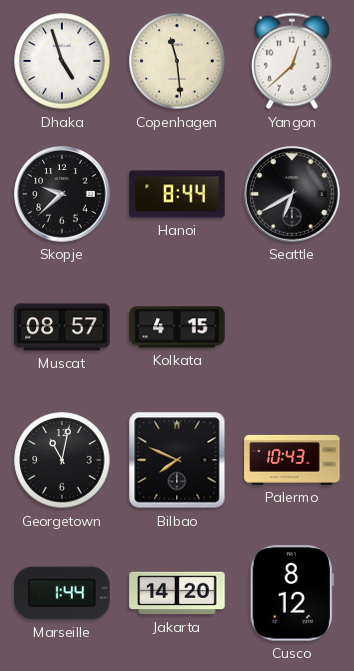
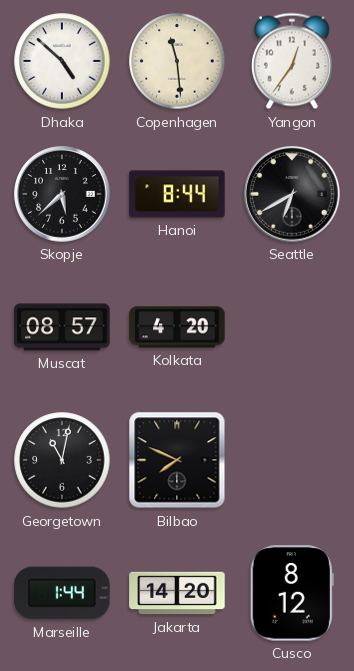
Dhaka: 4:57 -> 4:52
Yangon: 12:38 -> 12:36
Skopje: 9:38 -> 5:38
Kolkata: 4:15 -> 4:20
Palermo: 10:43 -> none
